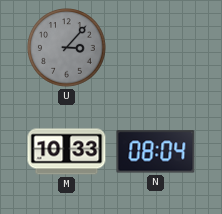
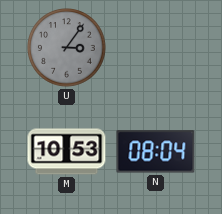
U: 3:07 -> 3:06
M: 10:33 -> 10:53
